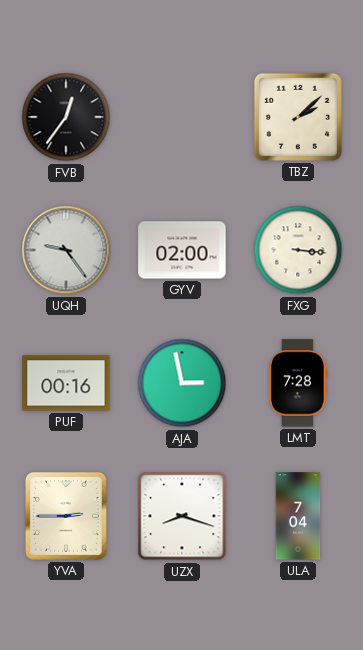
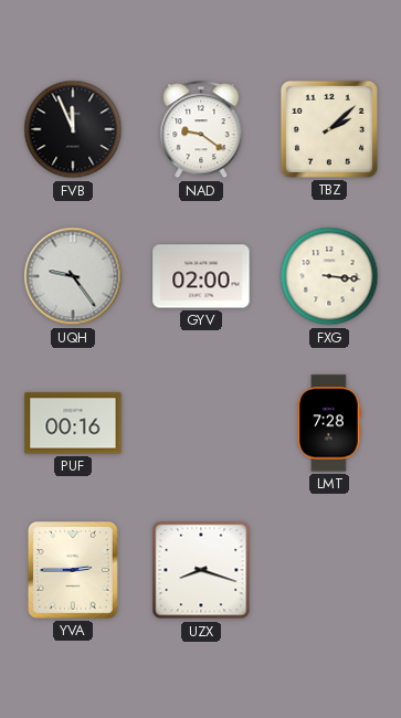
FVB: 12:36 -> 11:56
NAD: none -> 9:21
AJA: 2:58 -> none
ULA: 7:04 -> none
